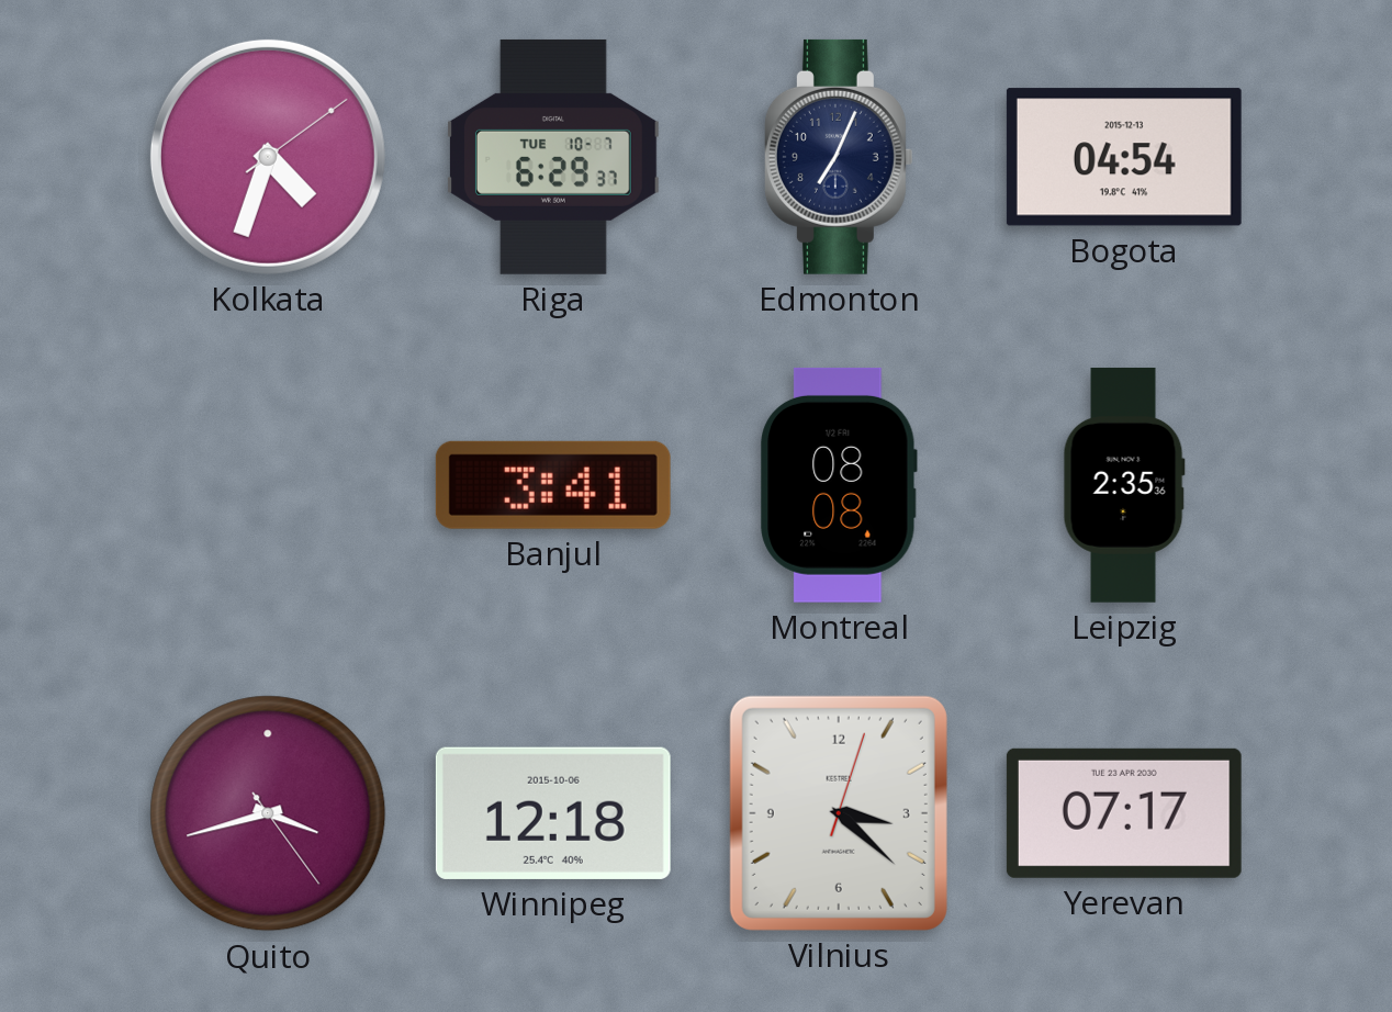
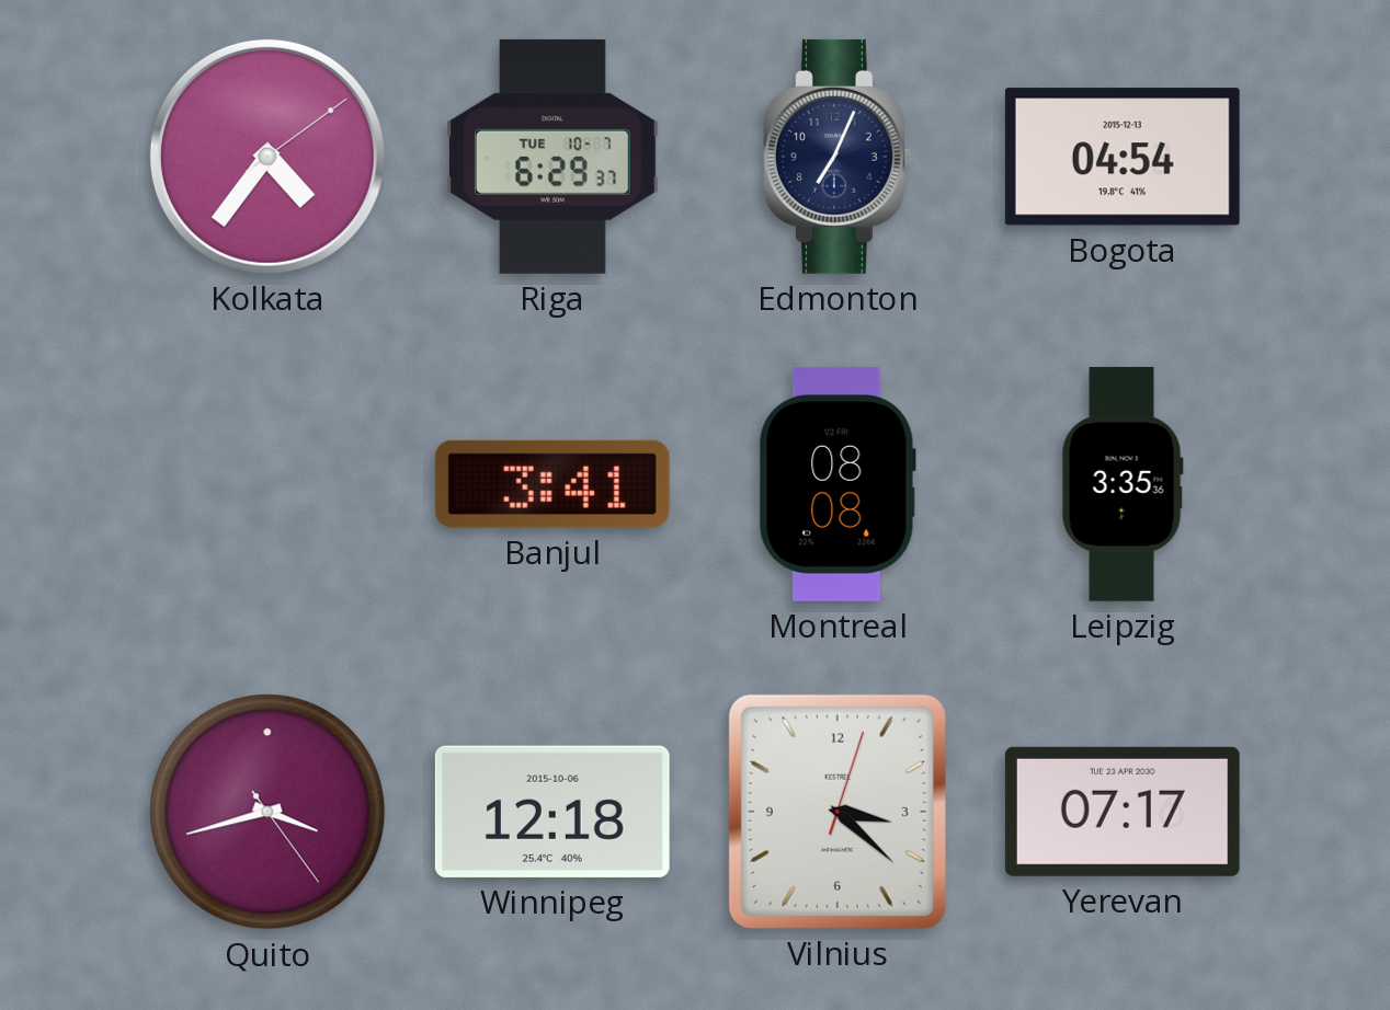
Kolkata: 4:33 -> 4:36
Leipzig: 2:35 -> 3:35
